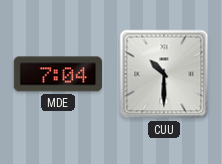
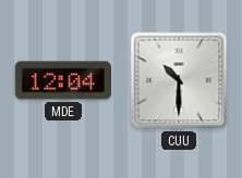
MDE: 7:04 -> 12:04
